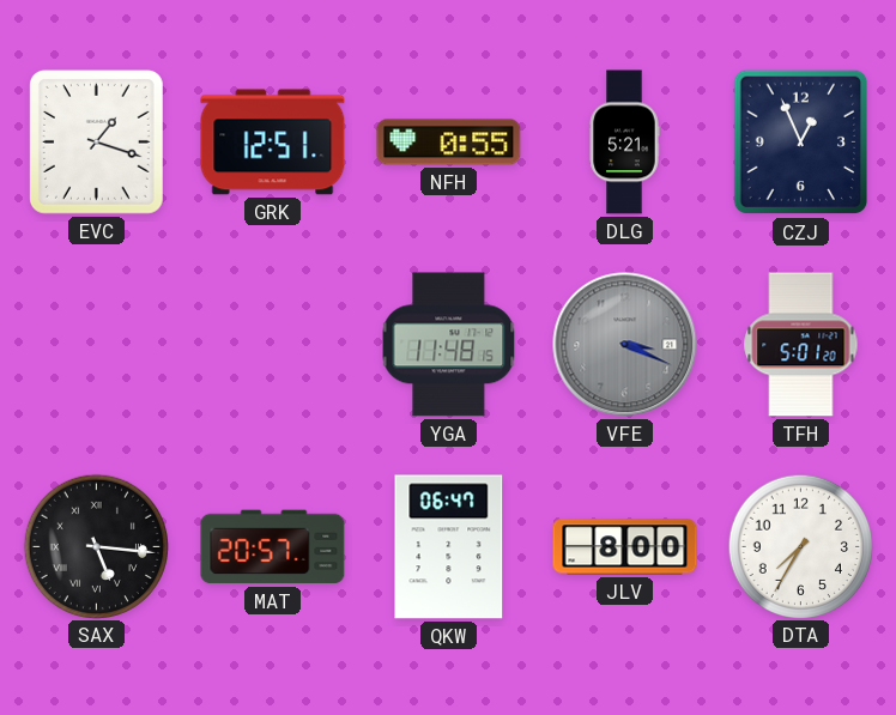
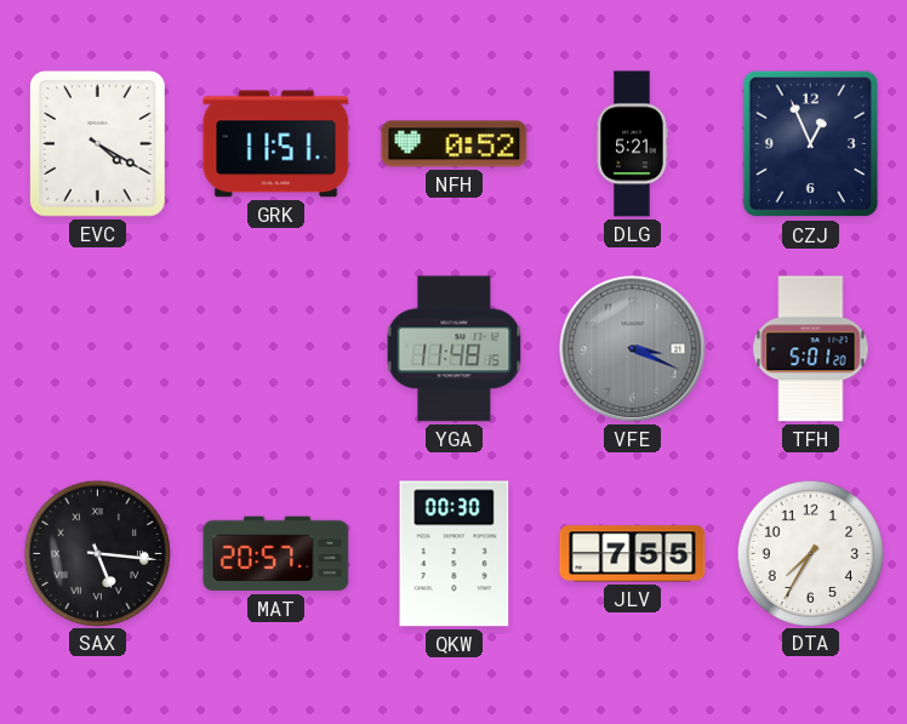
EVC: 1:18 -> 4:20
GRK: 12:51 -> 11:51
NFH: 0:55 -> 0:52
QKW: 06:47 -> 00:30
JLV: 8:00 -> 7:55
